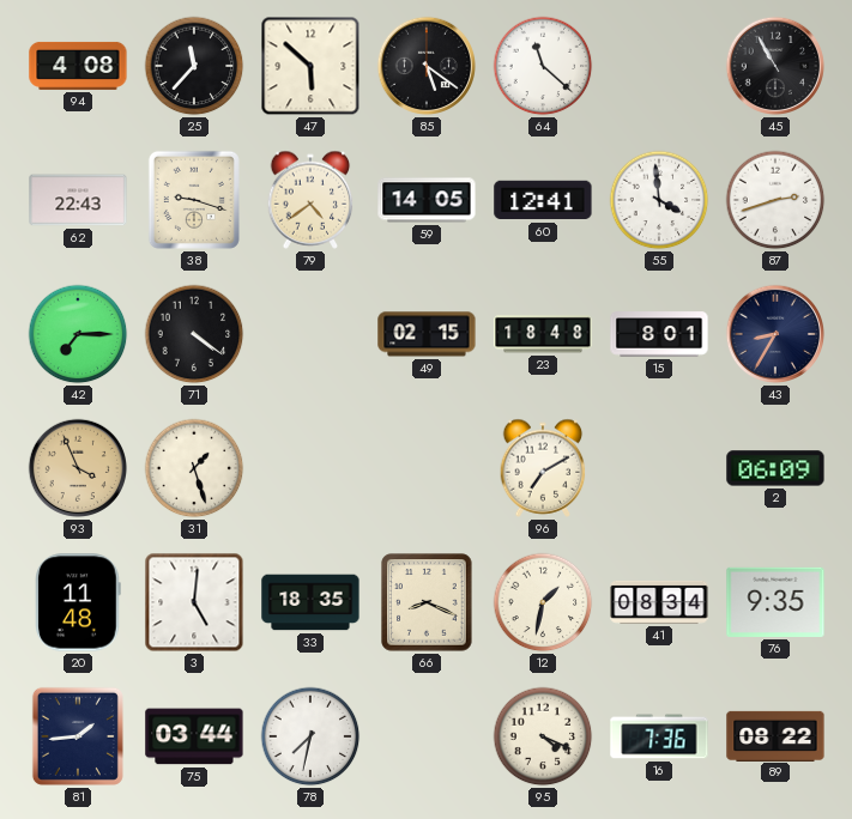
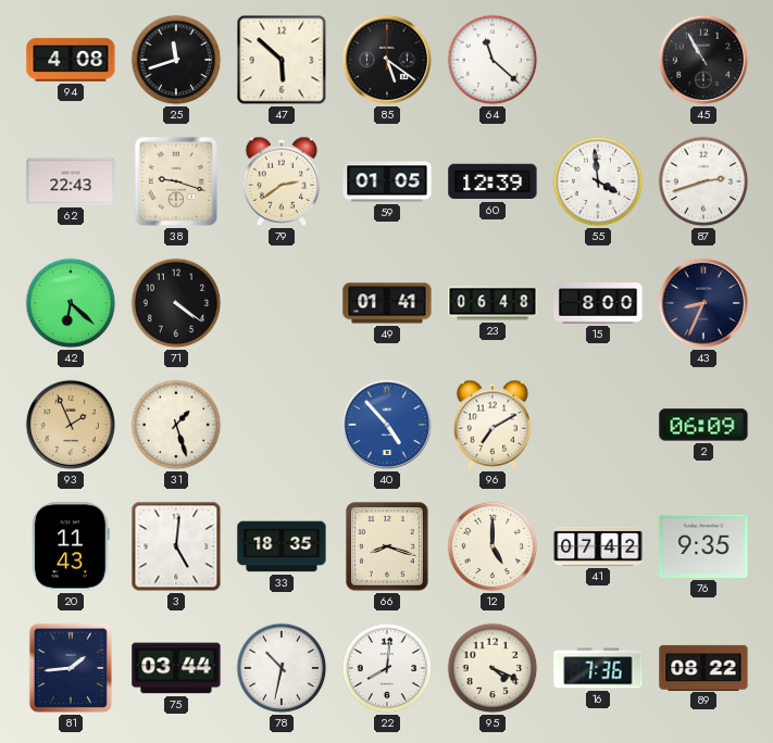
25: 11:37 -> 11:42
79: 4:39 -> 2:39
59: 14:05 -> 01:05
60: 12:41 -> 12:39
42: 7:15 -> 6:22
49: 02:15 -> 01:41
23: 18:48 -> 06:48
15: 8:01 -> 8:00
43: 8:35 -> 8:34
93: 3:56 -> 1:56
40: none -> 4:53
20: 11:48 -> 11:43
66: 8:19 -> 8:18
12: 1:32 -> 5:00
41: 08:34 -> 07:42
78: 7:32 -> 10:32
22: none -> 8:01
